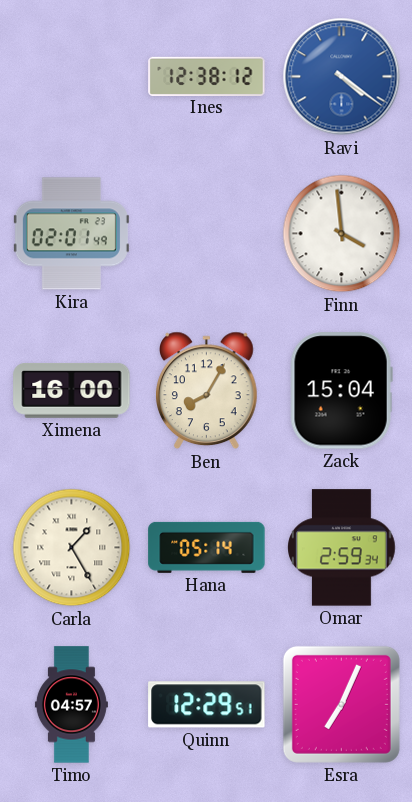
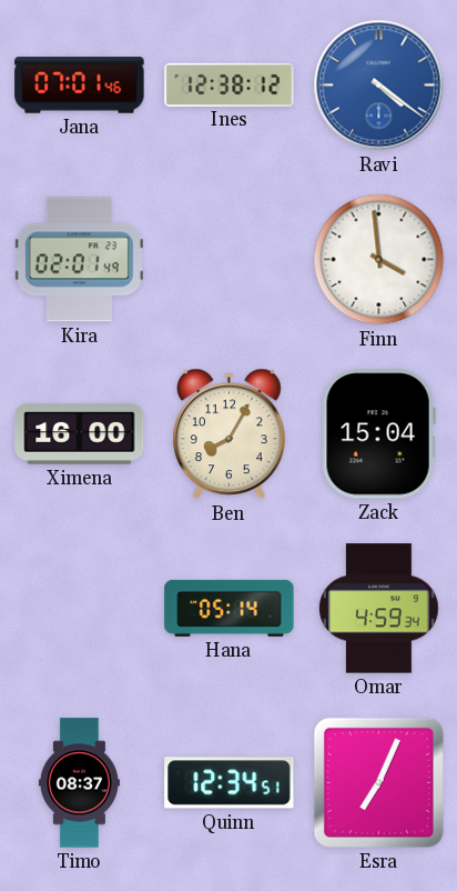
Jana: none -> 07:01
Carla: 1:25 -> none
Omar: 2:59 -> 4:59
Timo: 04:57 -> 08:37
Quinn: 12:29 -> 12:34
